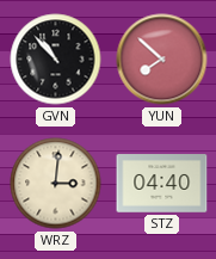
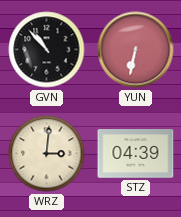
YUN: 7:52 -> 6:32
STZ: 04:40 -> 04:39
